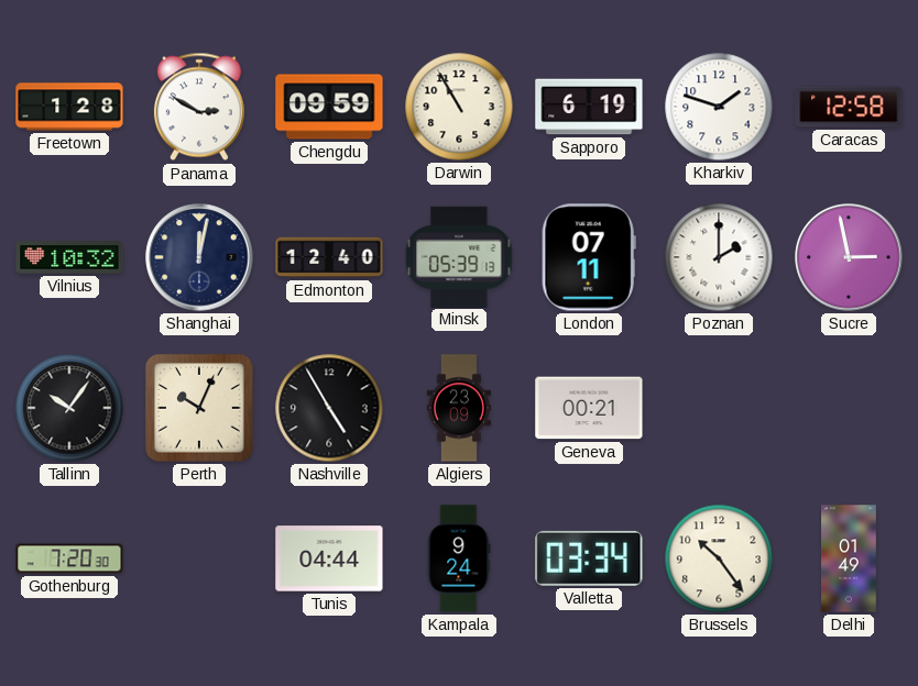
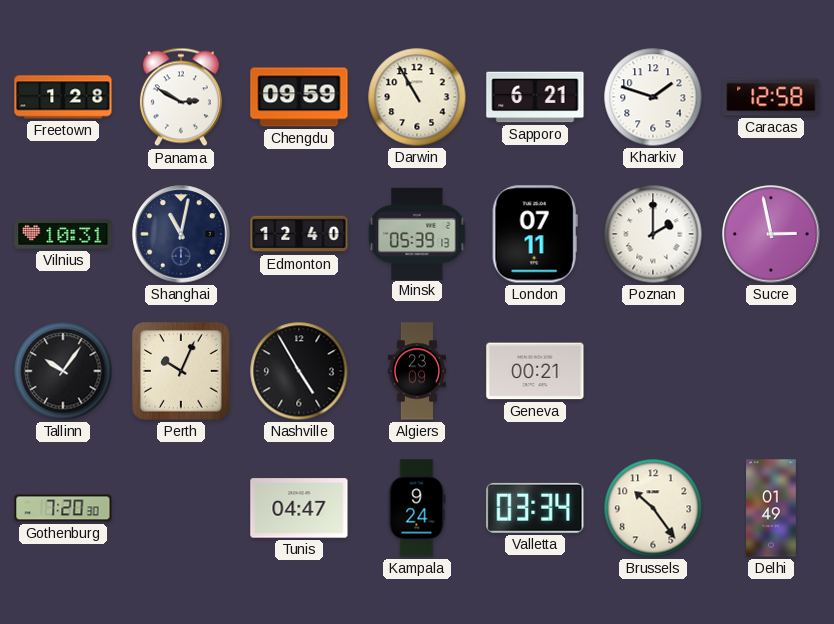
Sapporo: 6:19 -> 6:21
Vilnius: 10:32 -> 10:31
Shanghai: 12:02 -> 11:02
Tunis: 04:44 -> 04:47
